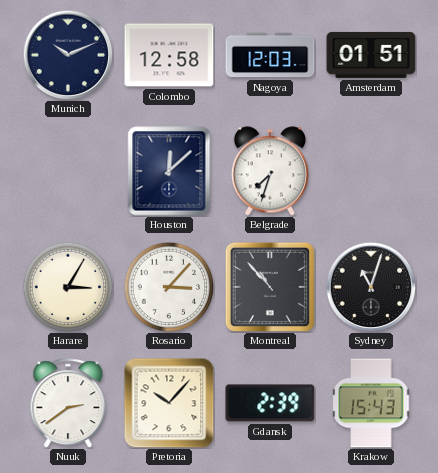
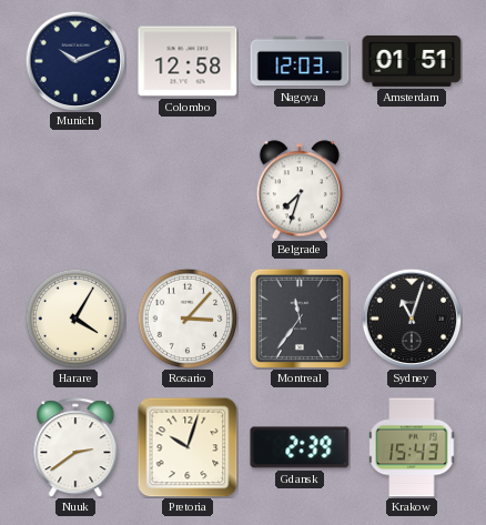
Houston: 12:08 -> none
Harare: 3:05 -> 4:05
Montreal: 10:53 -> 11:36
Pretoria: 10:07 -> 10:03
